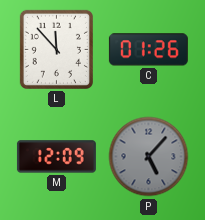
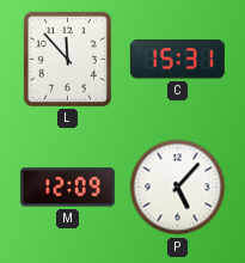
C: 01:26 -> 15:31
P dial: grey -> white
